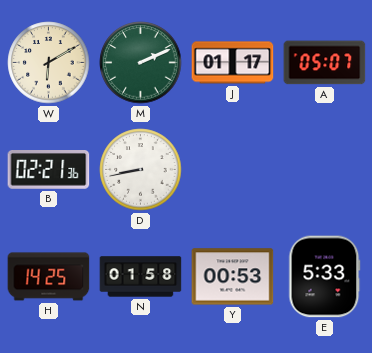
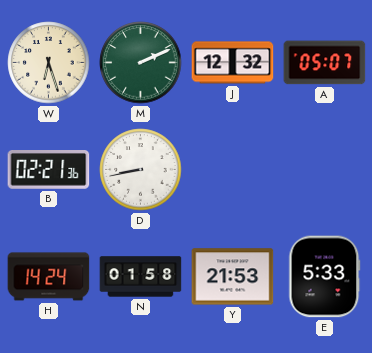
W: 6:10 -> 6:27
J: 01:17 -> 12:32
H: 14:25 -> 14:24
Y: 00:53 -> 21:53
